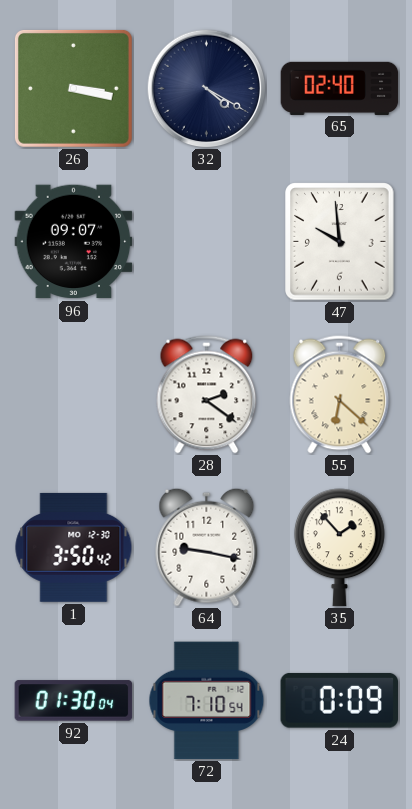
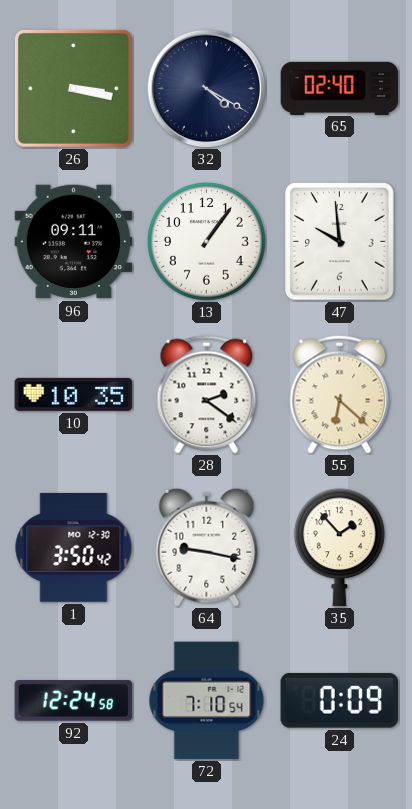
96: 09:07 -> 09:11
13: none -> 1:06
10: none -> 10:35
92: 01:30 -> 12:24
